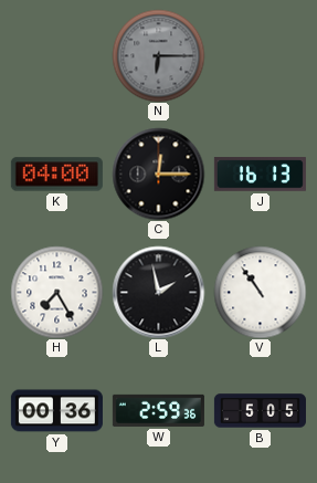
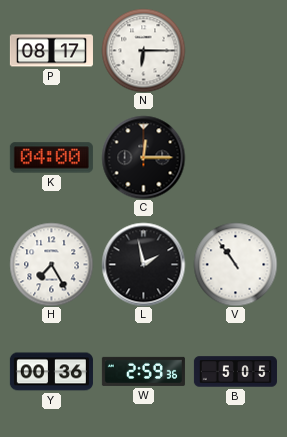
P: none -> 08:17
N dial: grey -> white
J: 16:13 -> none
